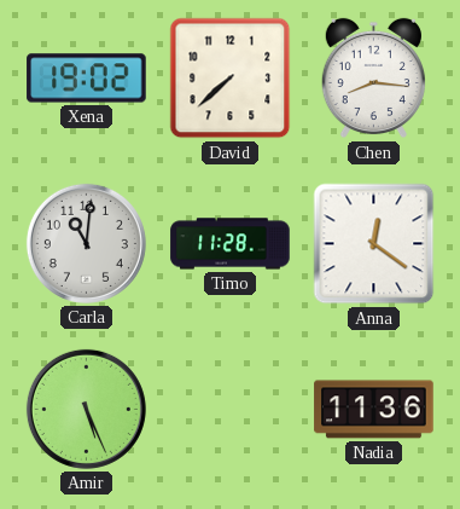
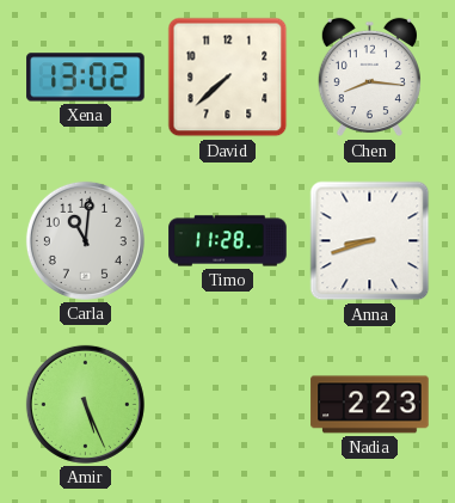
Xena: 19:02 -> 13:02
Anna: 12:21 -> 8:42
Nadia: 11:36 -> 2:23
